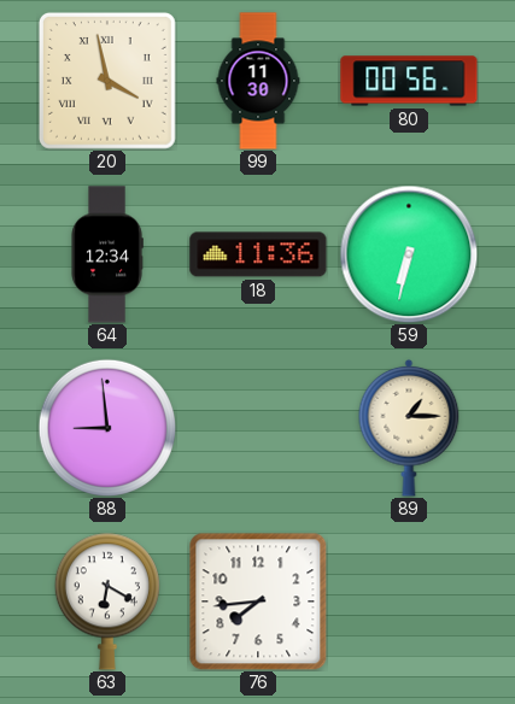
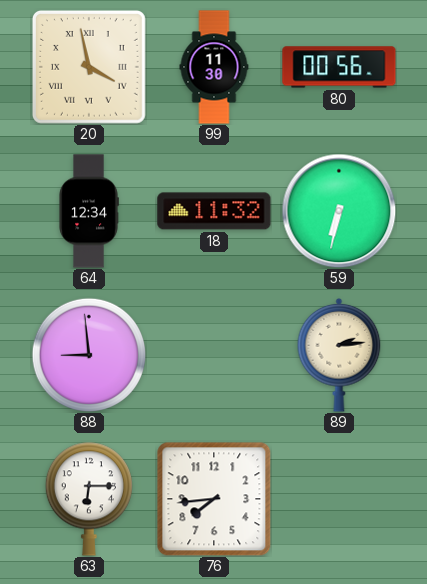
18: 11:36 -> 11:32
89: 1:15 -> 2:14
63: 6:20 -> 6:15
